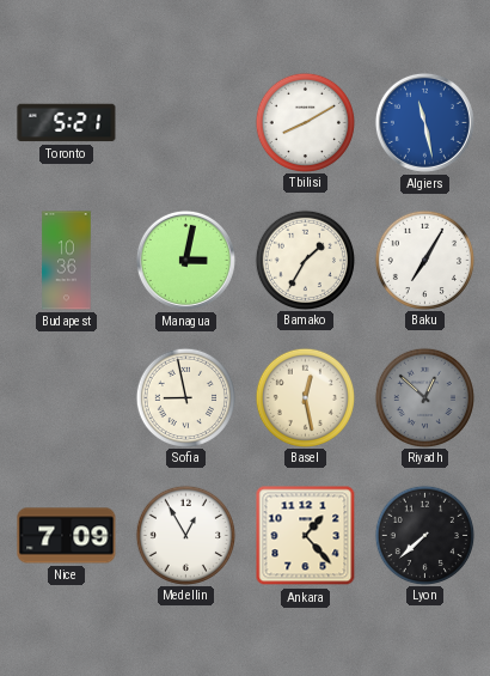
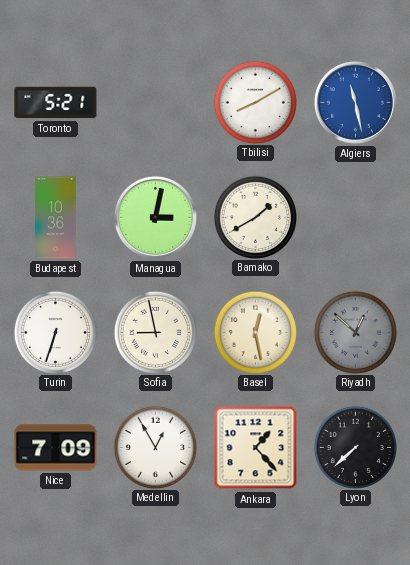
Bamako: 1:35 -> 1:40
Baku: 7:05 -> none
Turin: none -> 6:33
